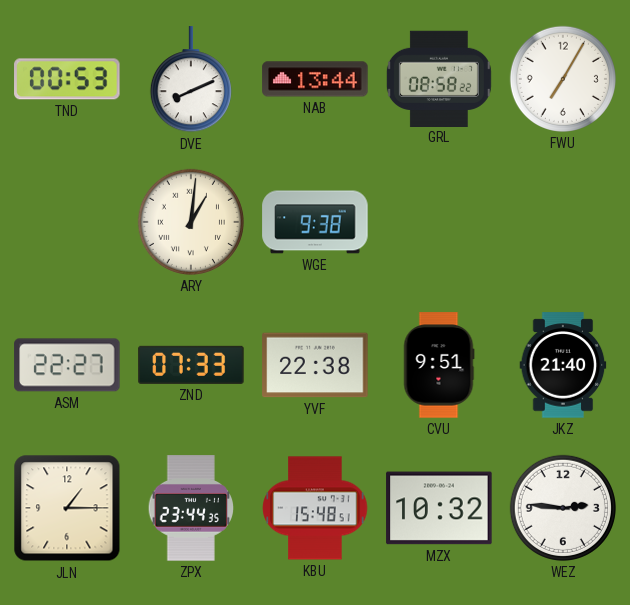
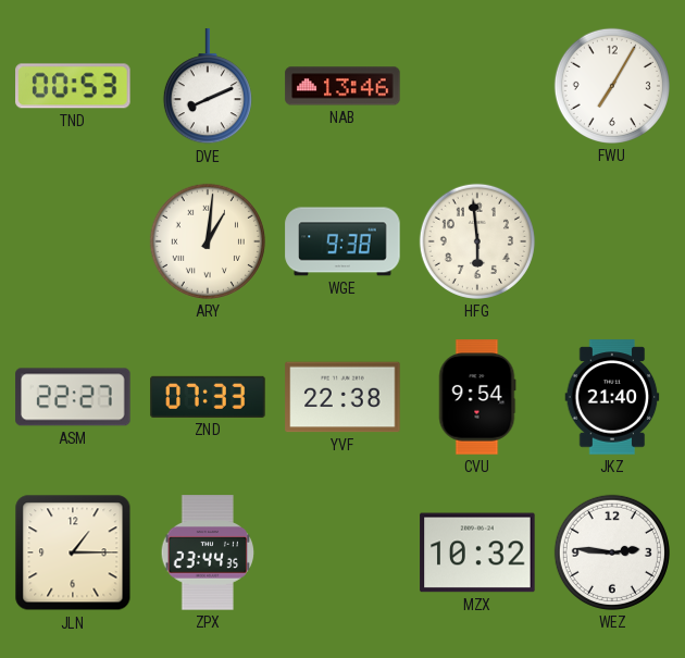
NAB: 13:44 -> 13:46
GRL: 08:58 -> none
HFG: none -> 5:59
CVU: 9:51 -> 9:54
KBU: 15:48 -> none
